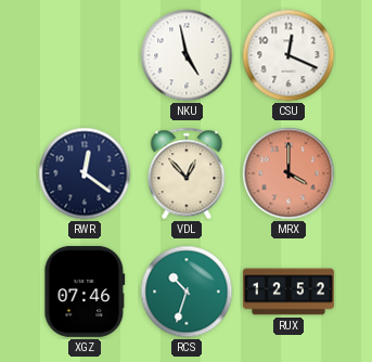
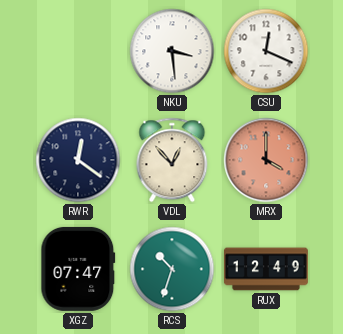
NKU: 4:58 -> 3:29
XGZ: 07:46 -> 07:47
RUX: 12:52 -> 12:49
